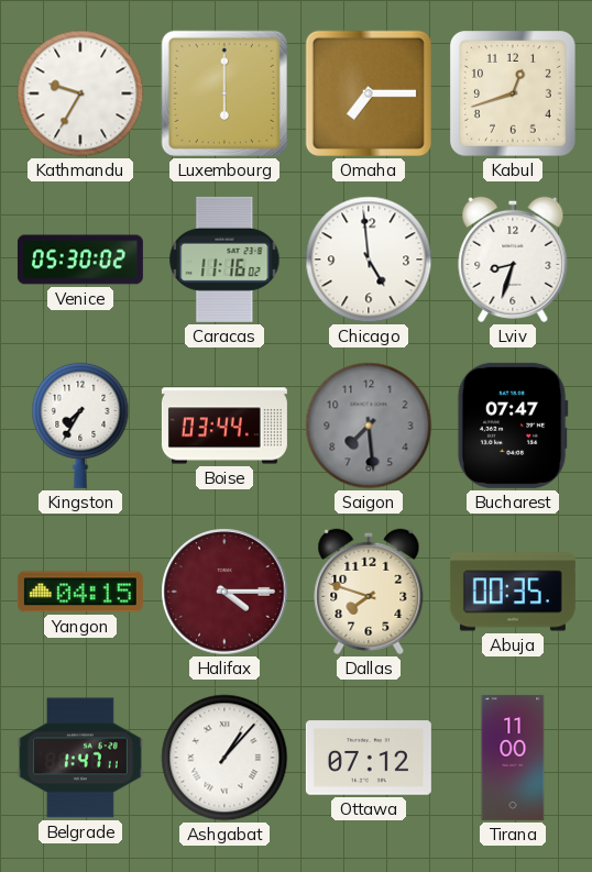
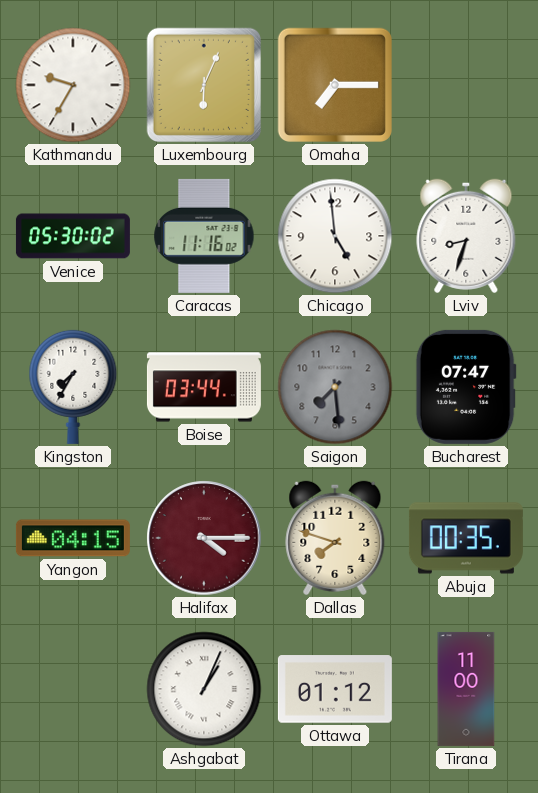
Luxembourg: 6:00 -> 6:04
Kabul: 12:42 -> none
Belgrade: 1:47 -> none
Ashgabat: 1:07 -> 1:04
Ottawa: 07:12 -> 01:12
